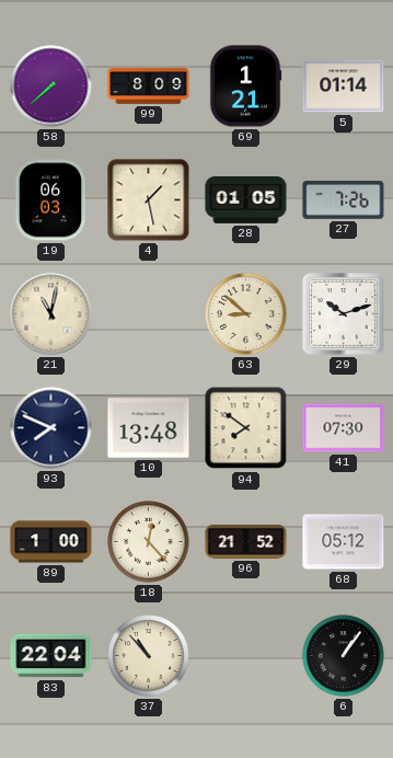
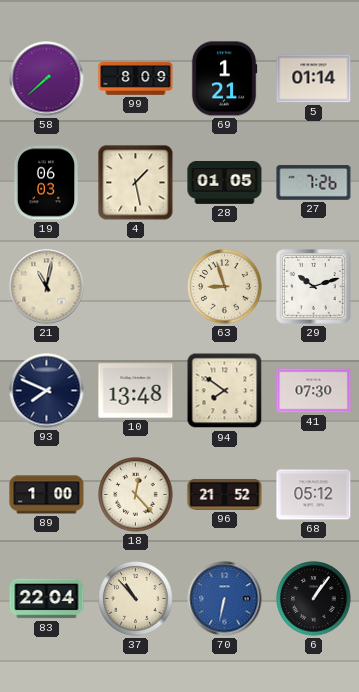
63: 8:52 -> 8:57
70: none -> 6:32
